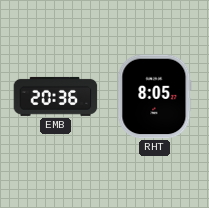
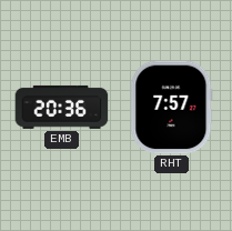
RHT: 8:05 -> 7:57
